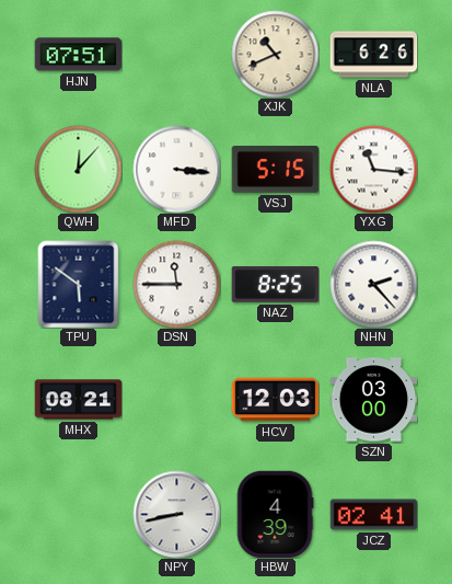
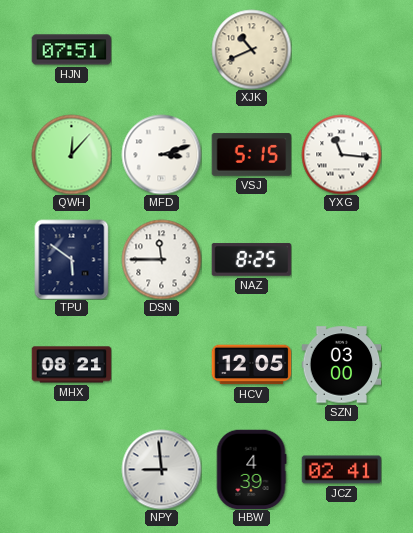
NLA: 6:26 -> none
MFD: 3:16 -> 3:12
NHN: 2:23 -> none
HCV: 12:03 -> 12:05
NPY: 8:43 -> 8:59
